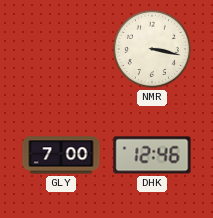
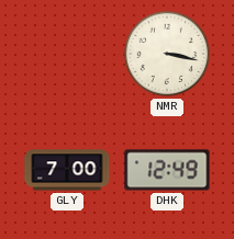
DHK: 12:46 -> 12:49
